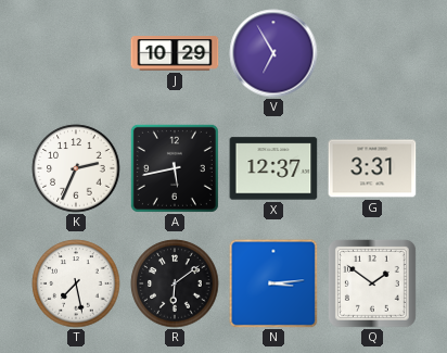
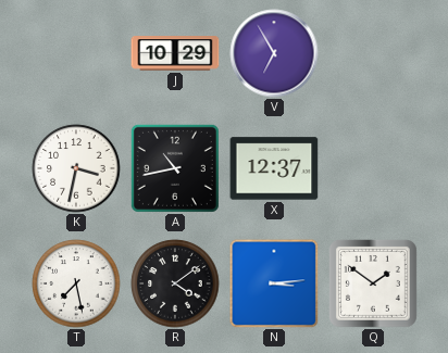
K: 2:34 -> 3:32
A: 5:43 -> 10:43
G: 3:31 -> none
R: 6:09 -> 4:09
